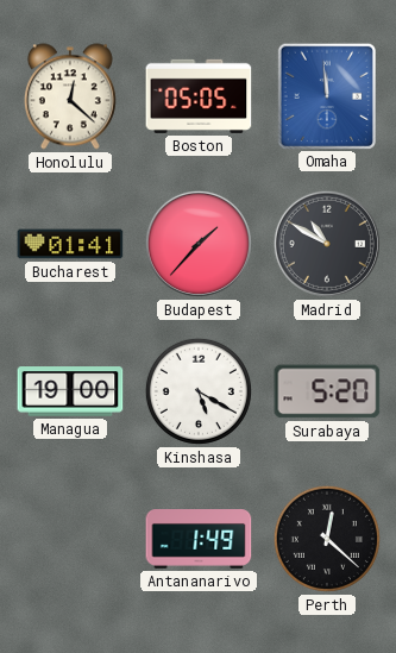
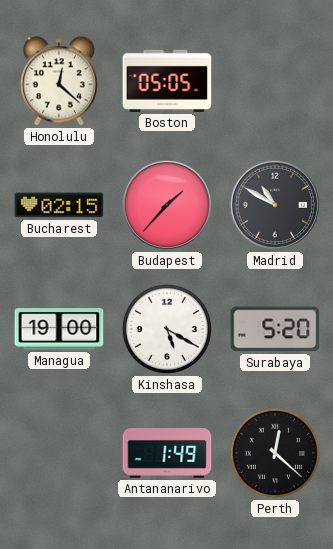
Omaha: 11:59 -> none
Bucharest: 01:41 -> 02:15
